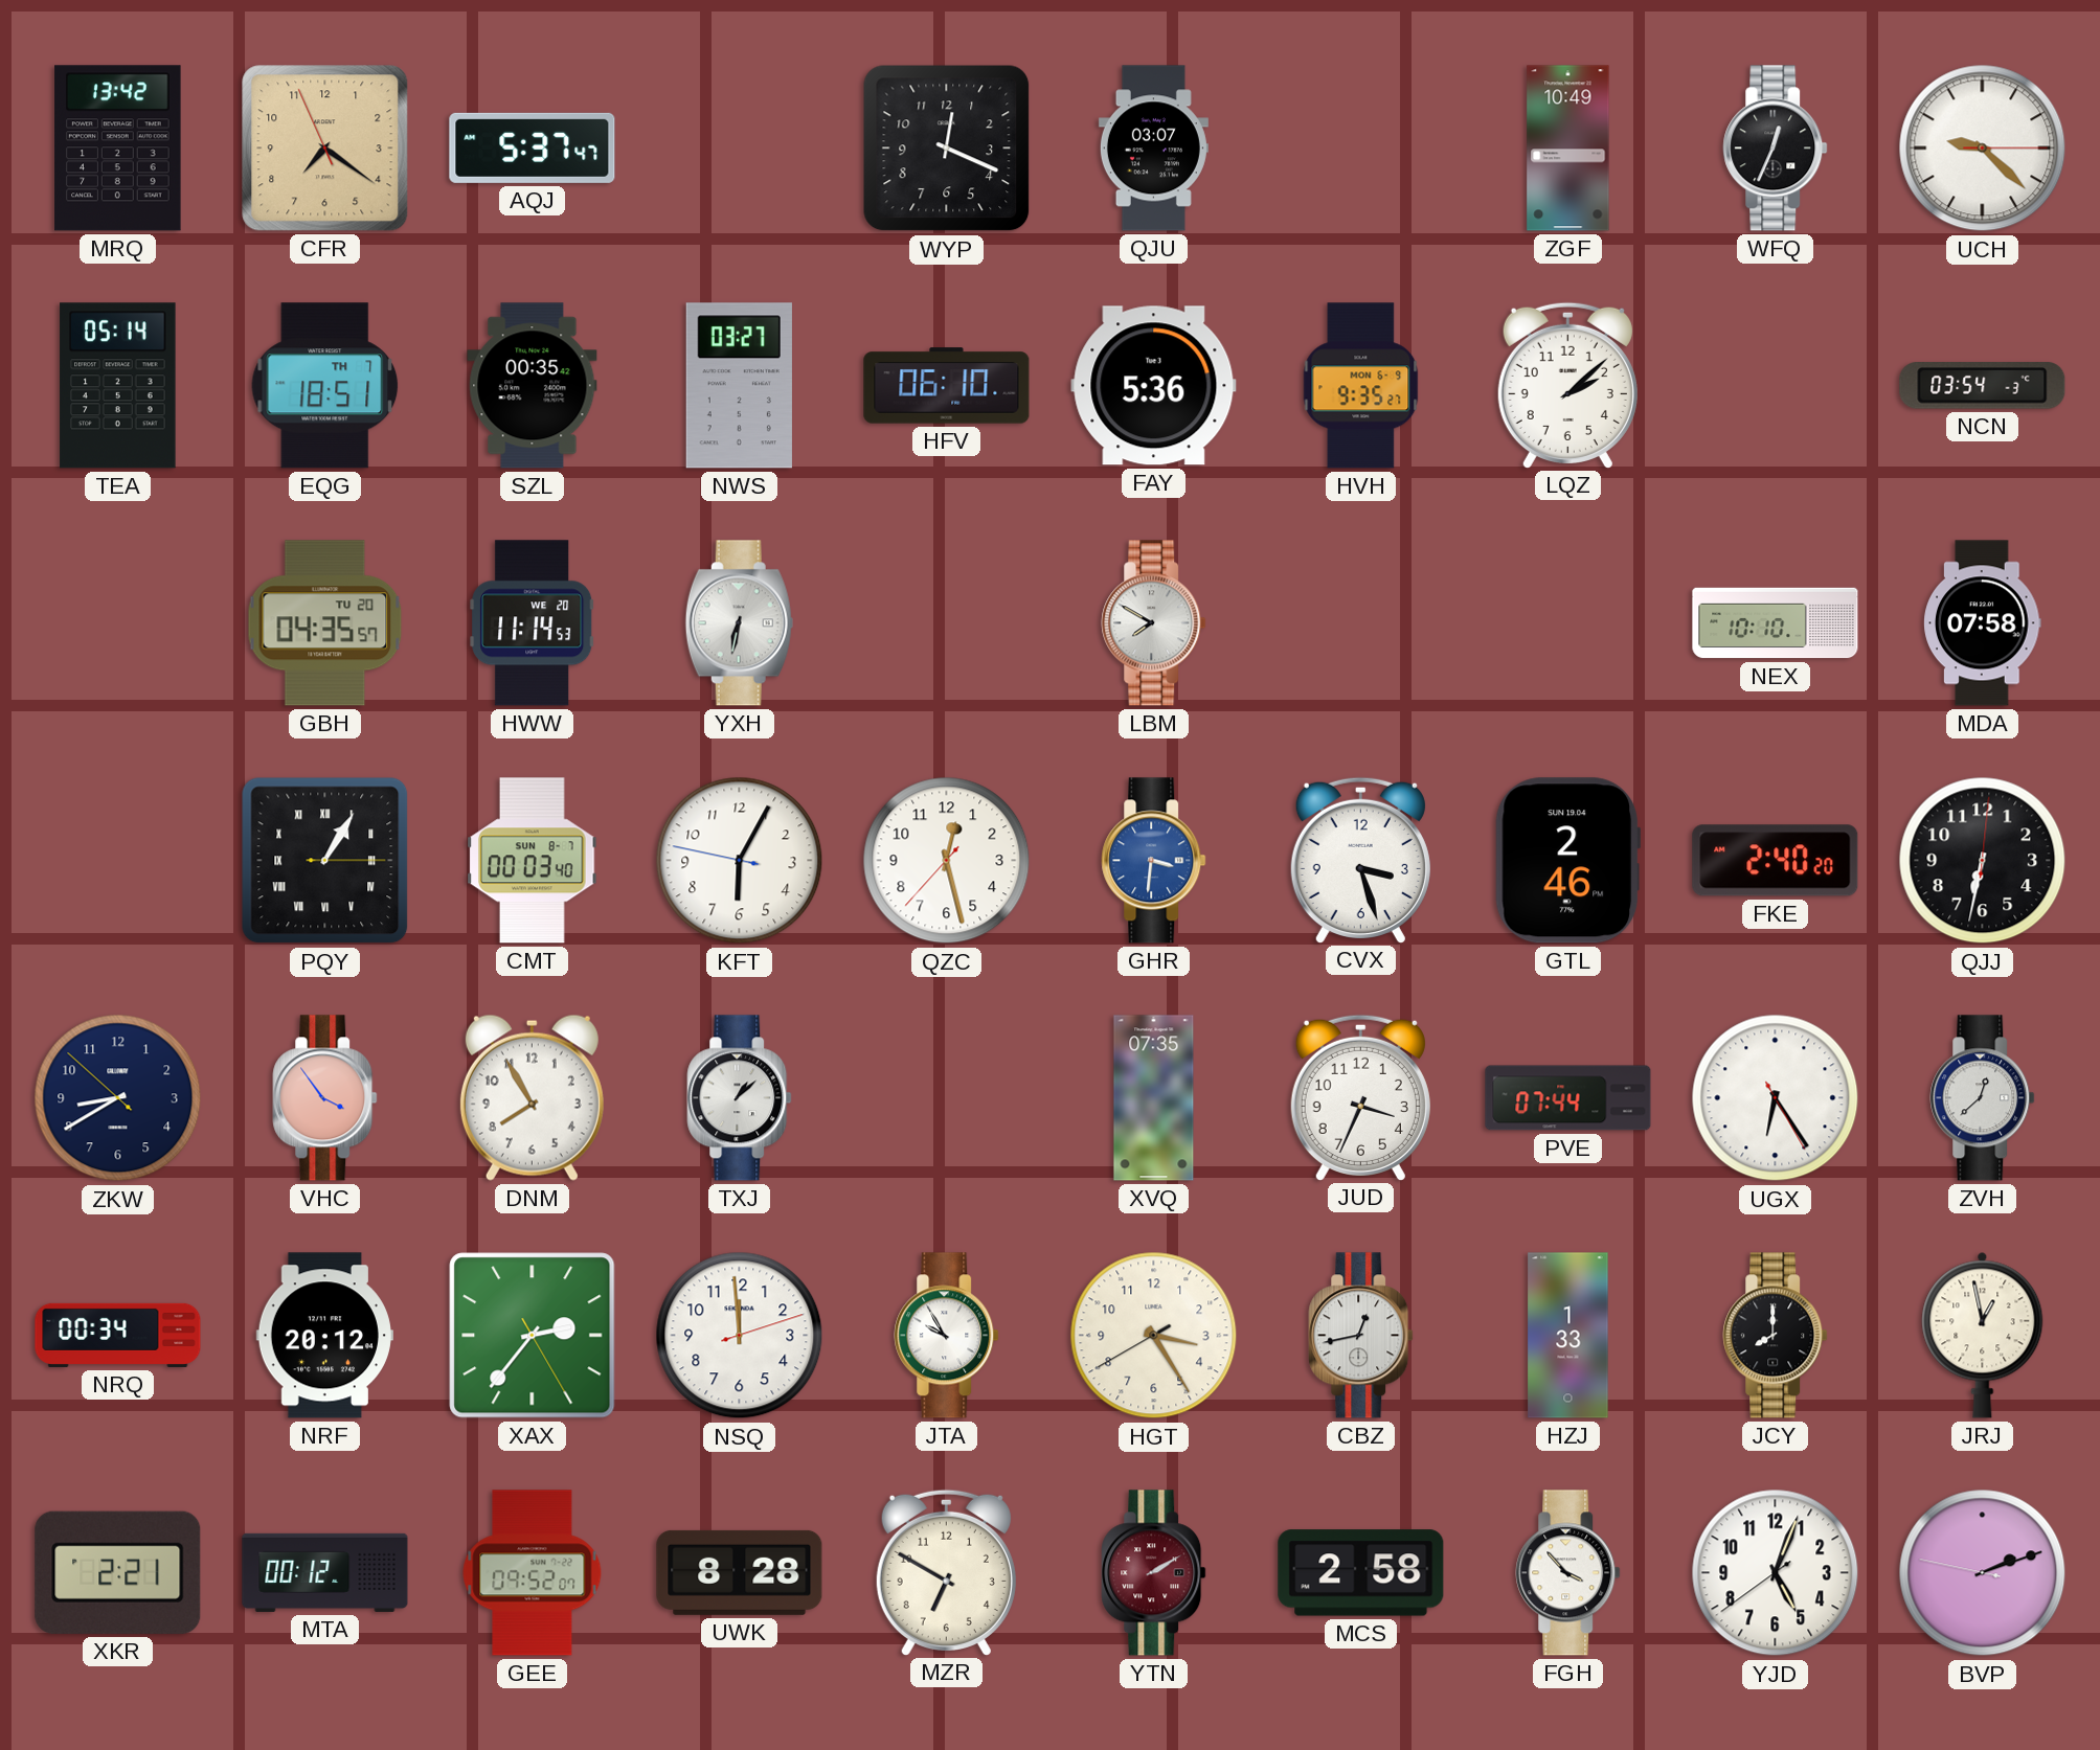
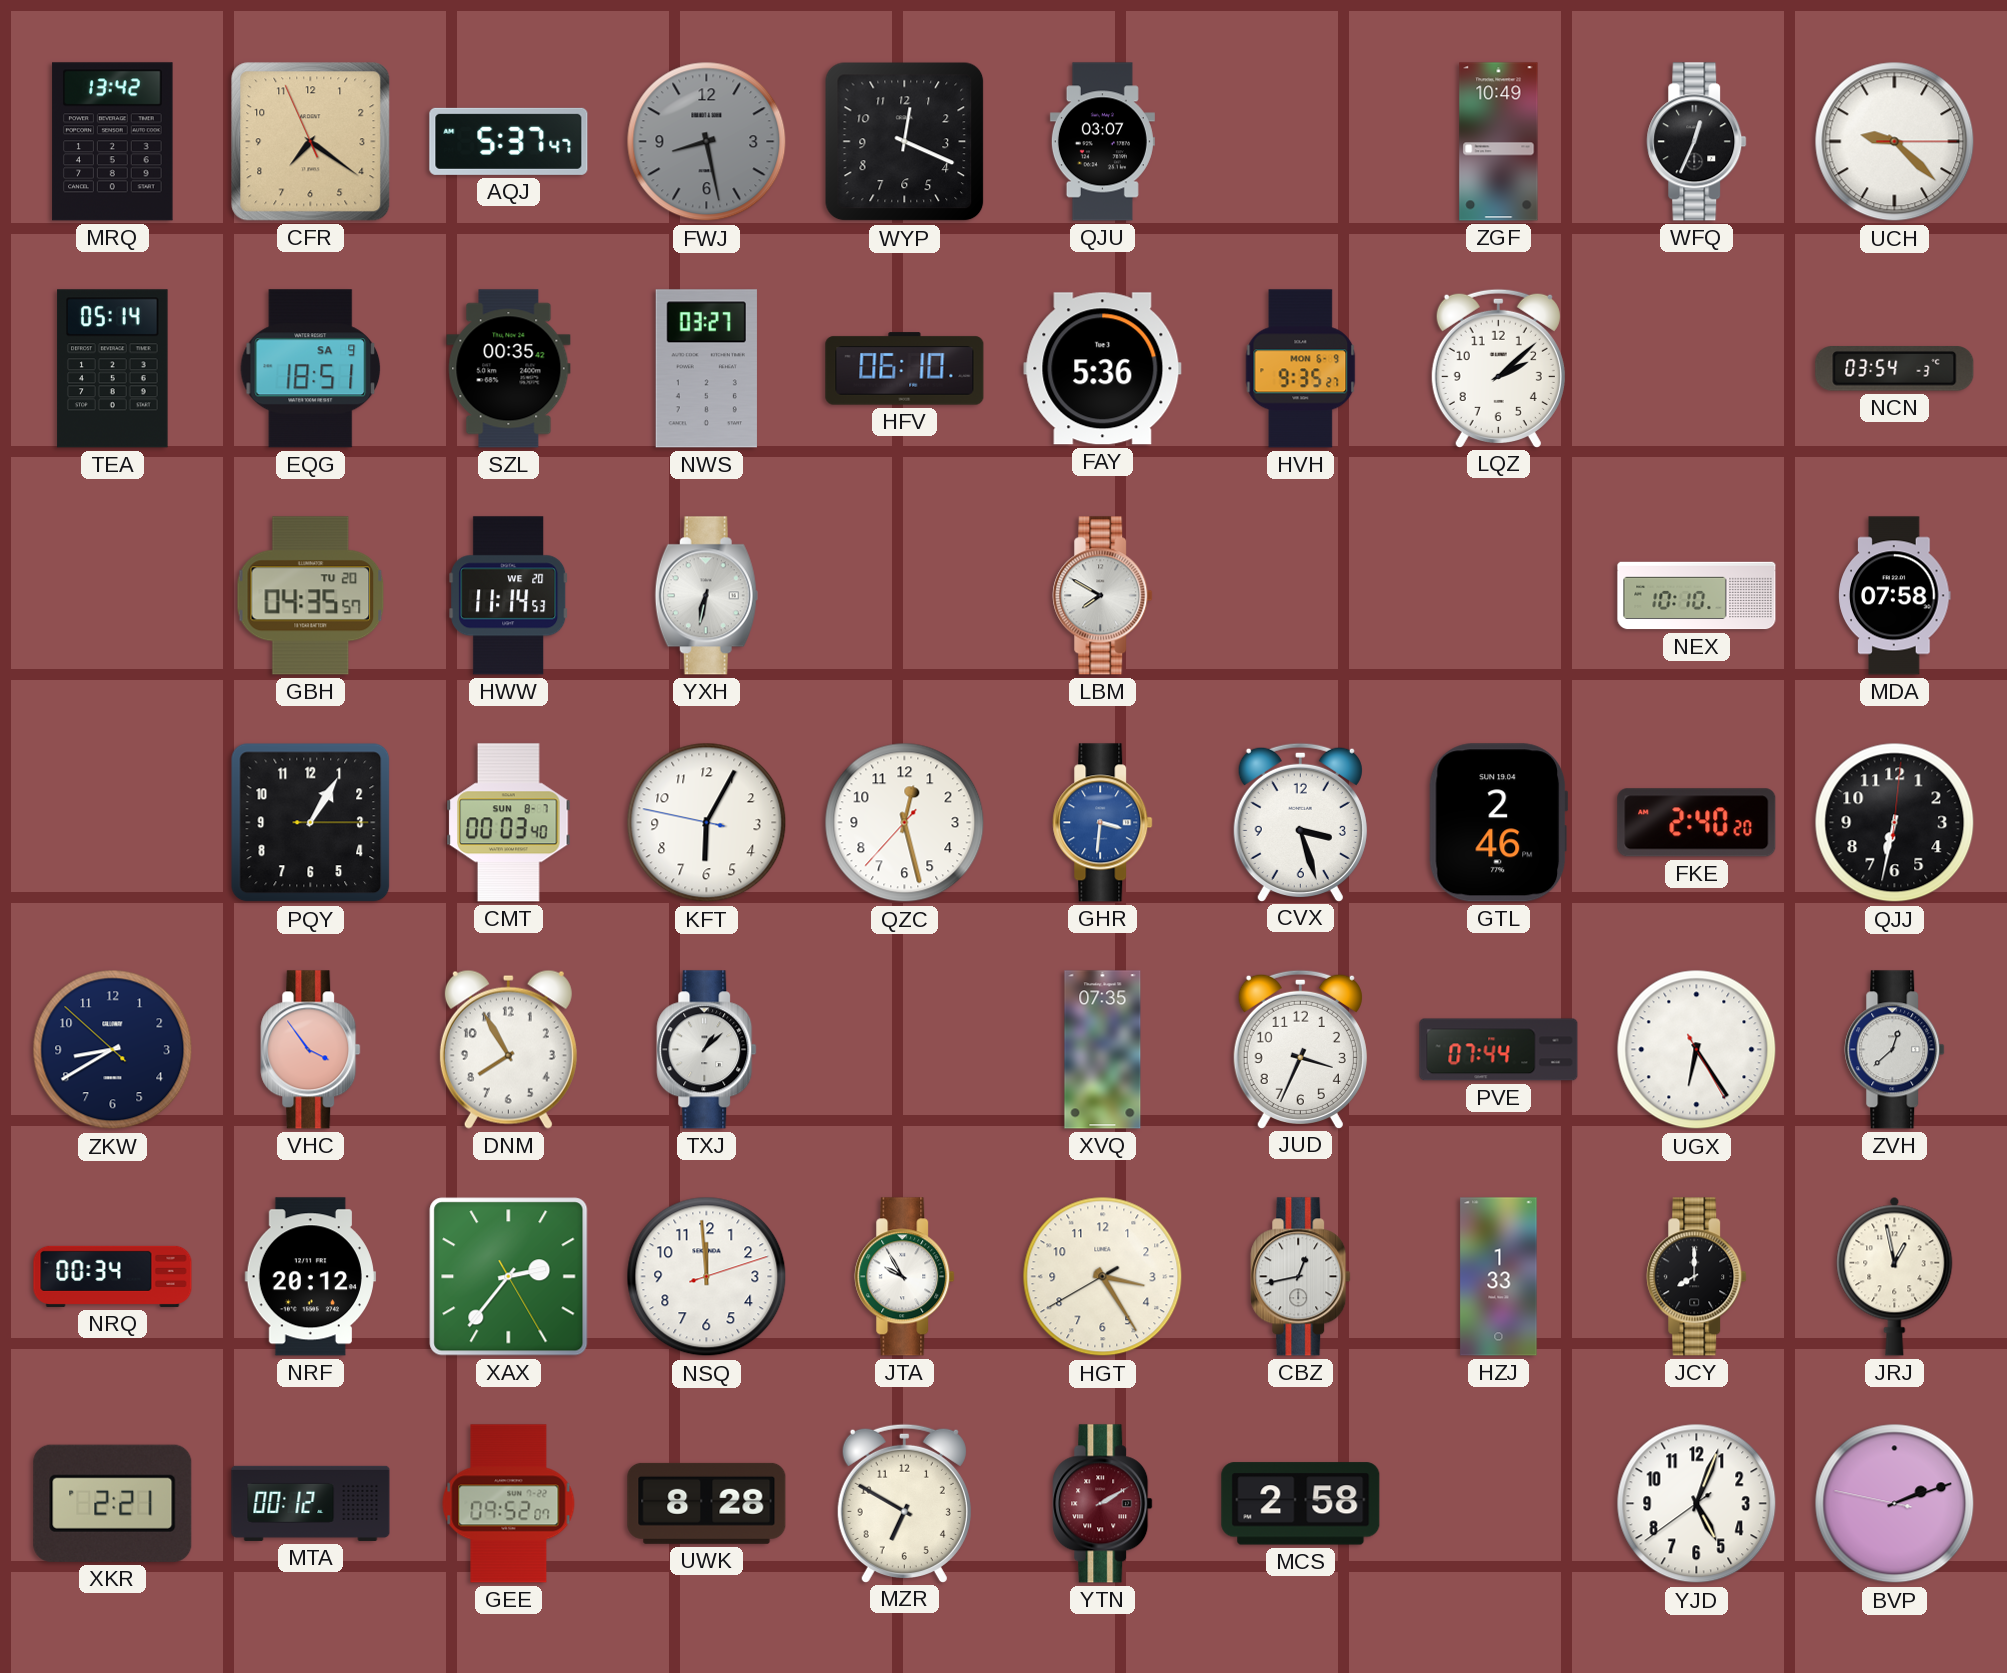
FWJ: none -> 8:28
EQG date: TH 7 -> SA 9
PQY numerals: Roman -> Arabic
FGH: 3:53 -> none
